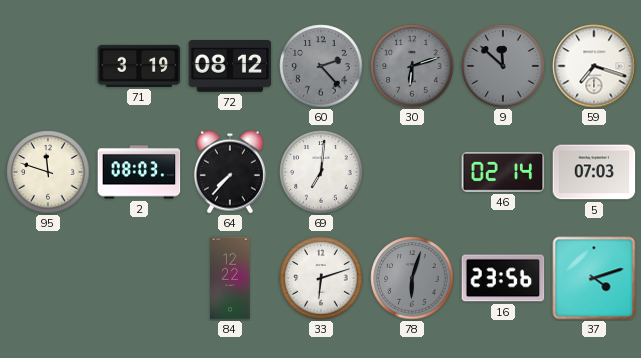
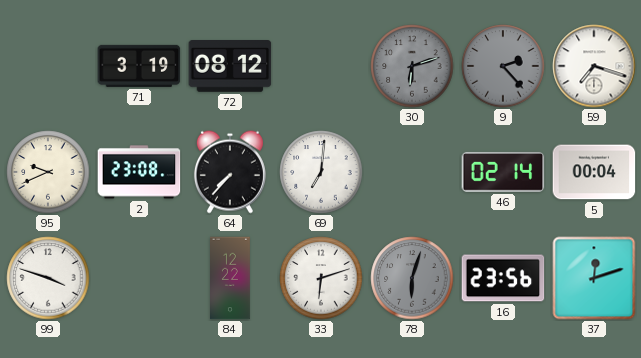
60: 2:23 -> none
9: 11:52 -> 2:23
95: 11:48 -> 9:41
2: 08:03 -> 23:08
5: 07:03 -> 00:04
99: none -> 3:48
37: 4:12 -> 12:12
